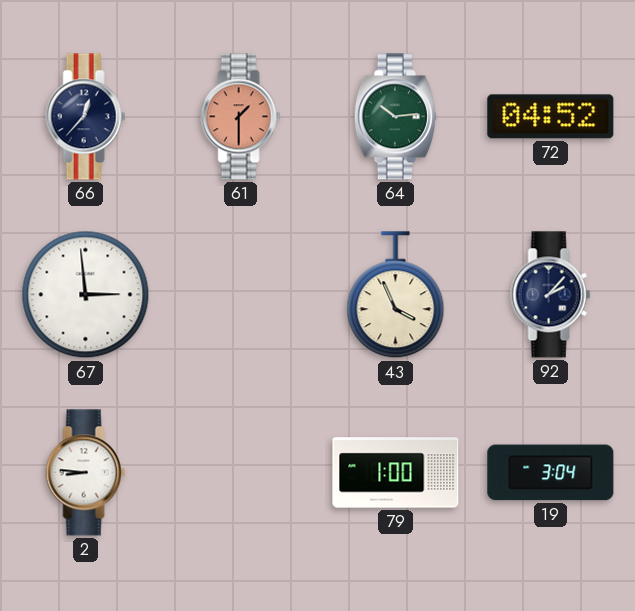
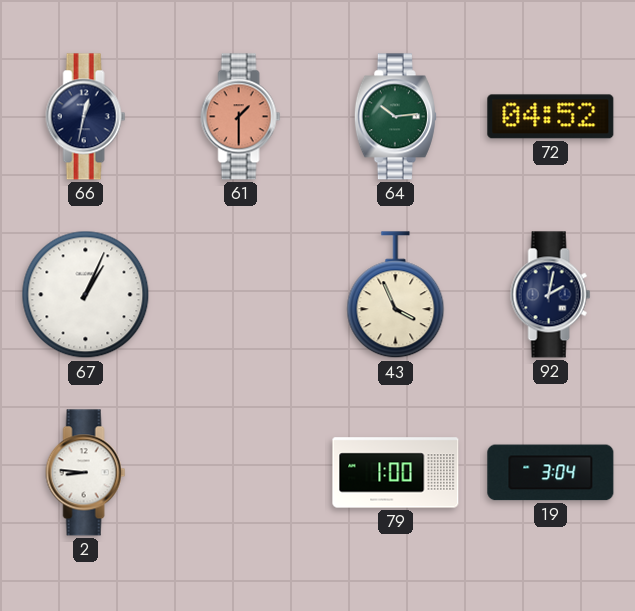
66: 12:37 -> 12:32
67: 2:59 -> 1:04
92: 2:07 -> 2:02
